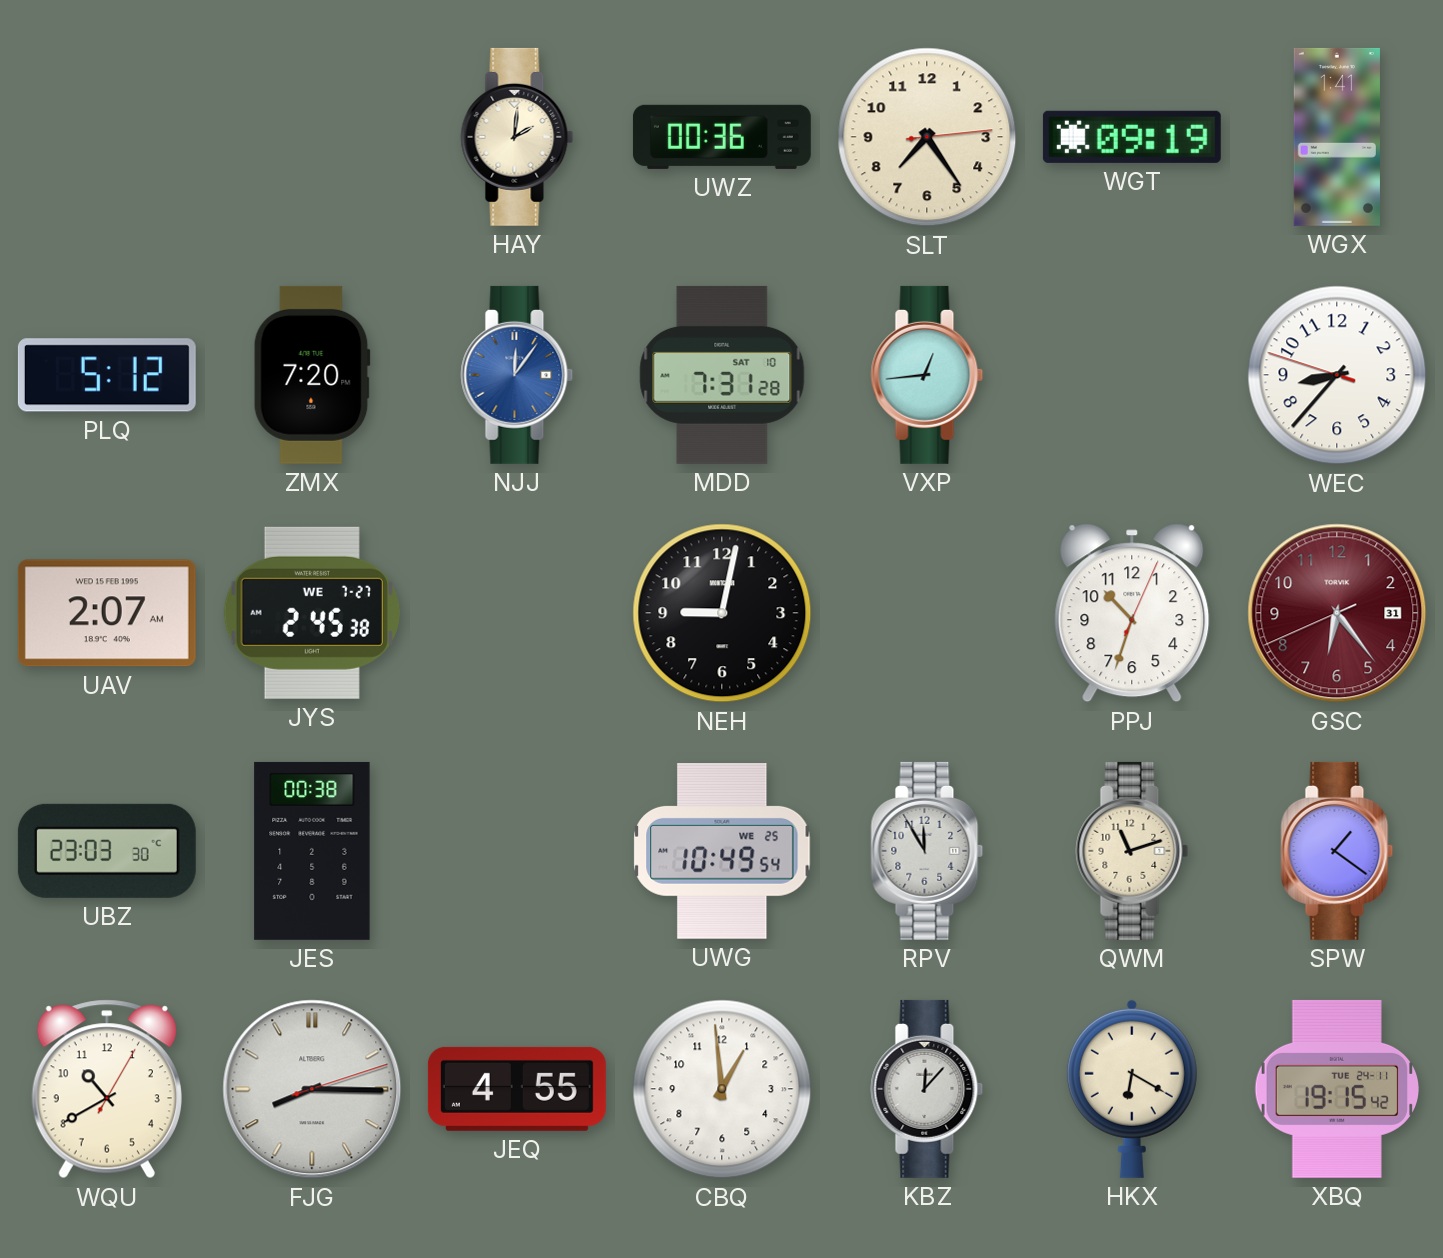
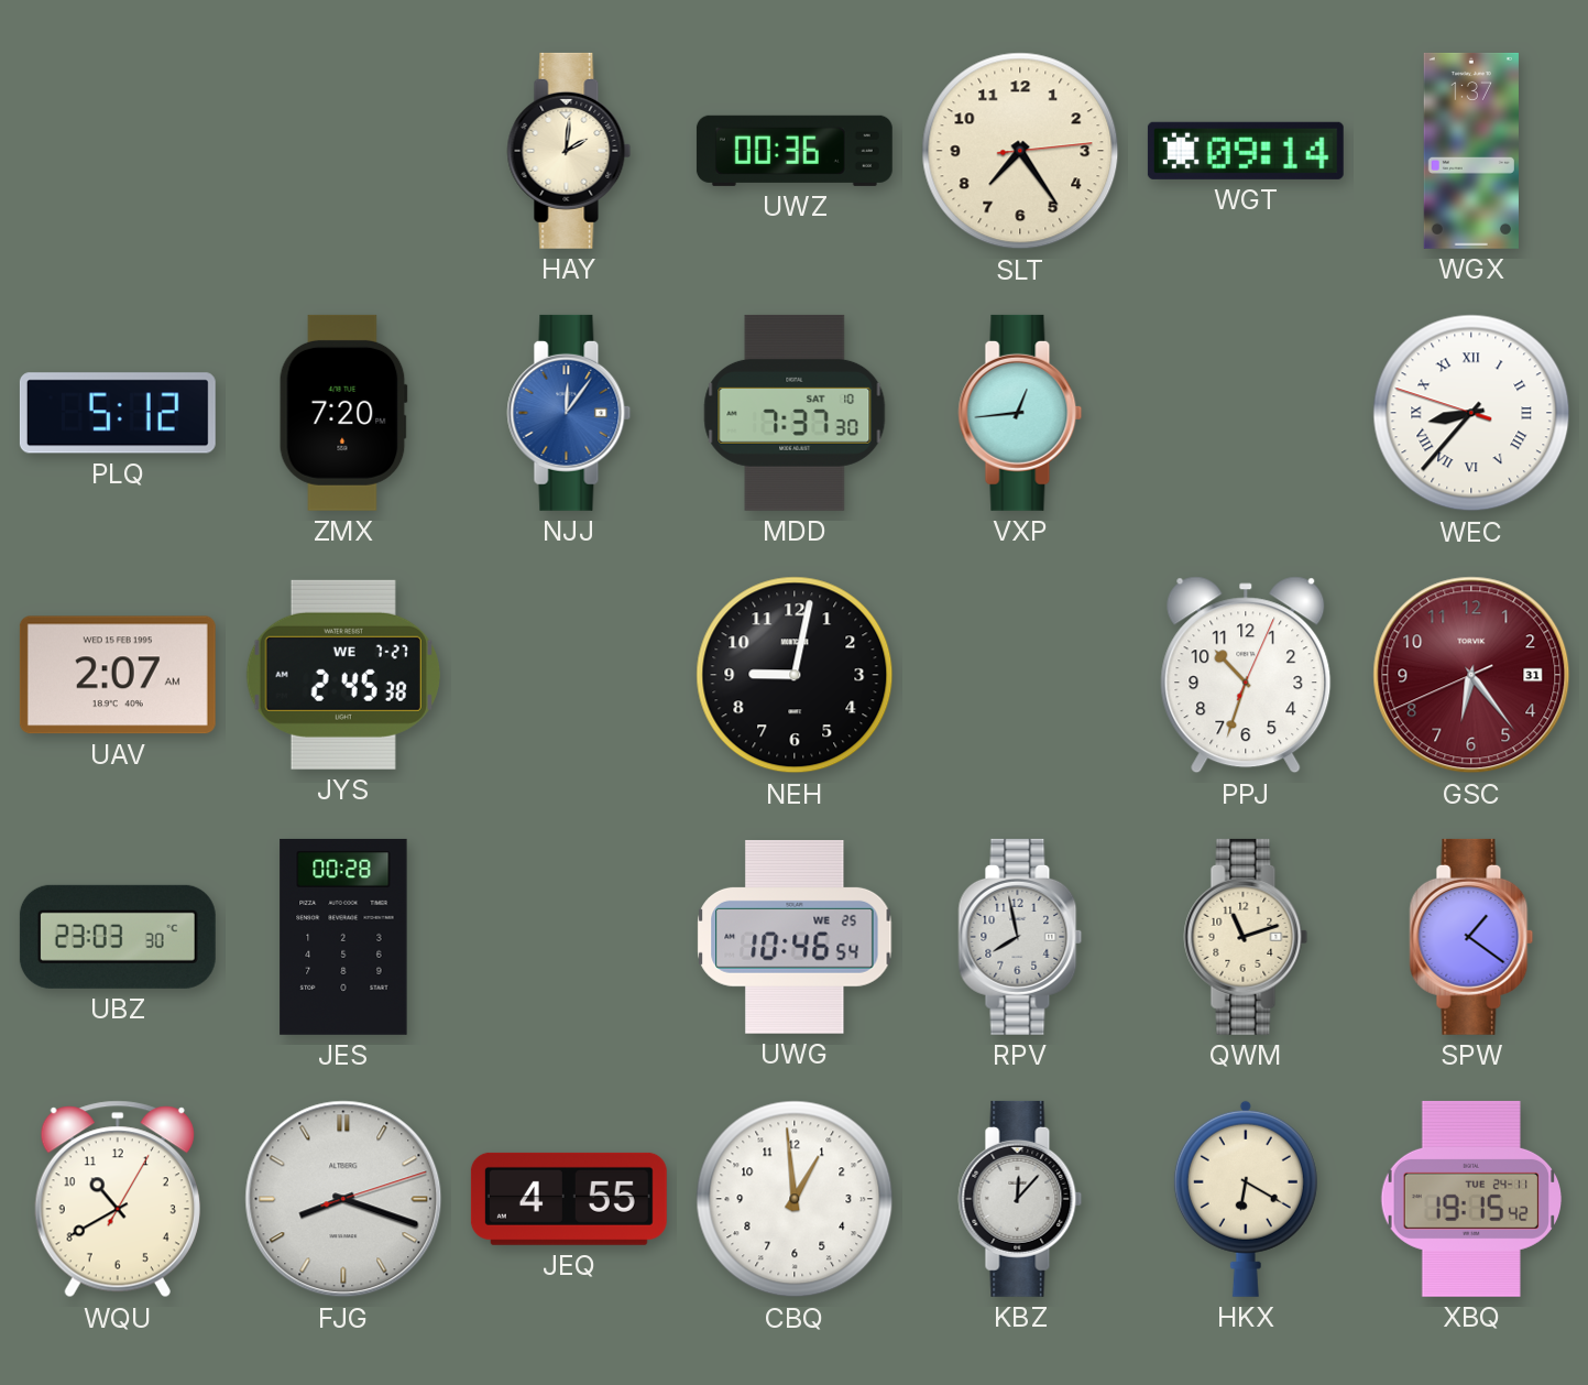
WGT: 09:19 -> 09:14
WGX: 1:41 -> 1:37
MDD: 7:31 -> 7:37
WEC numerals: Arabic -> Roman
JES: 00:38 -> 00:28
UWG: 10:49 -> 10:46
RPV: 11:55 -> 7:58
FJG: 8:15 -> 8:18
